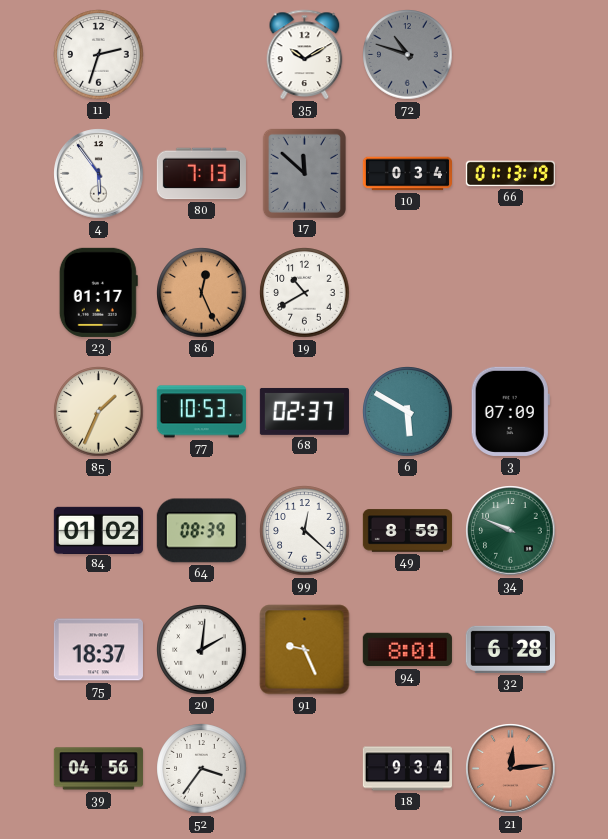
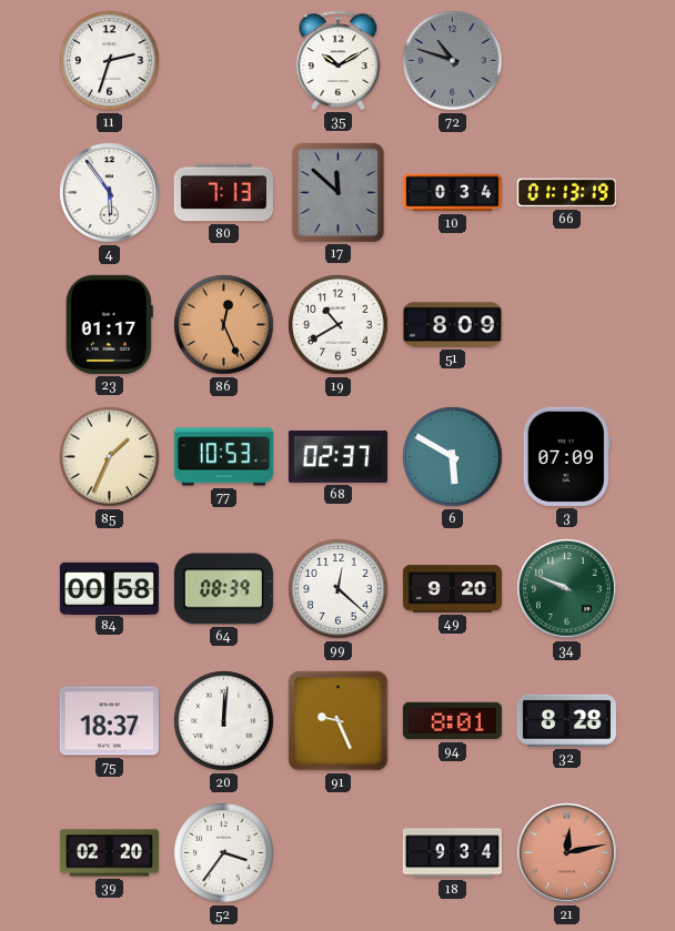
51: none -> 8:09
84: 01:02 -> 00:58
49: 8:59 -> 9:20
20: 2:01 -> 12:01
32: 6:28 -> 8:28
39: 04:56 -> 02:20
21: 12:14 -> 12:13
